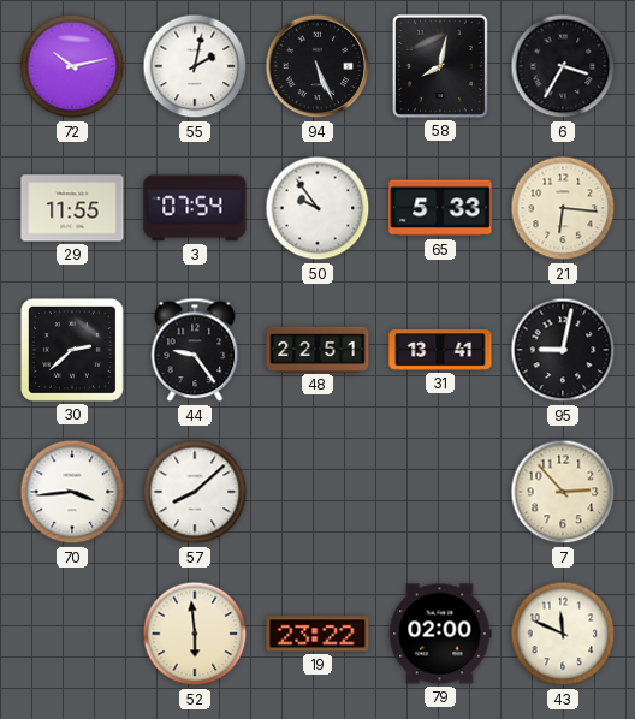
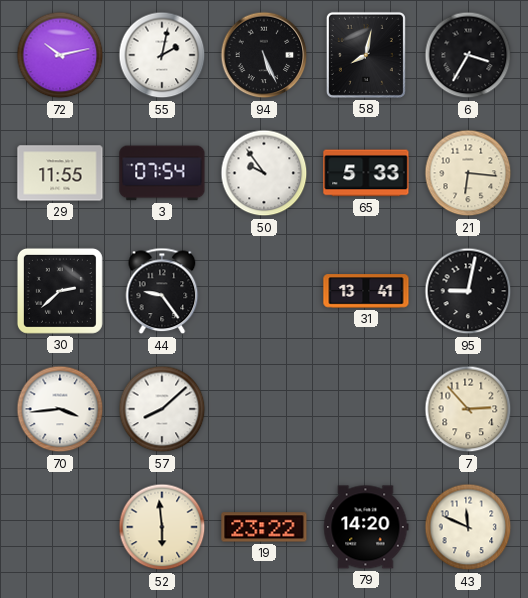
48: 22:51 -> none
79: 02:00 -> 14:20
